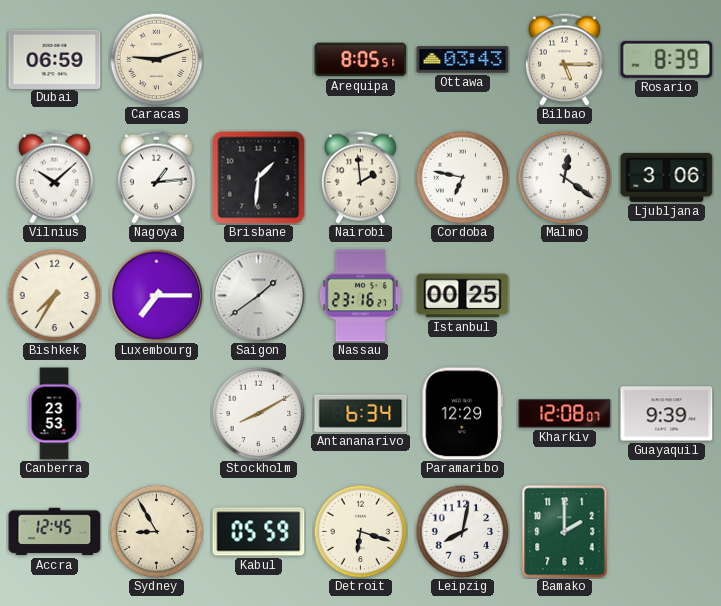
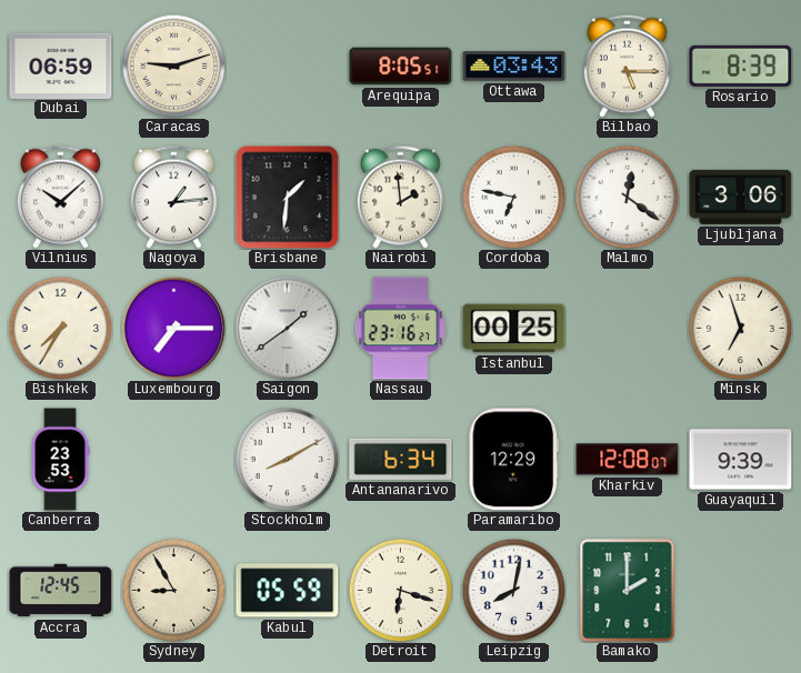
Minsk: none -> 6:57
